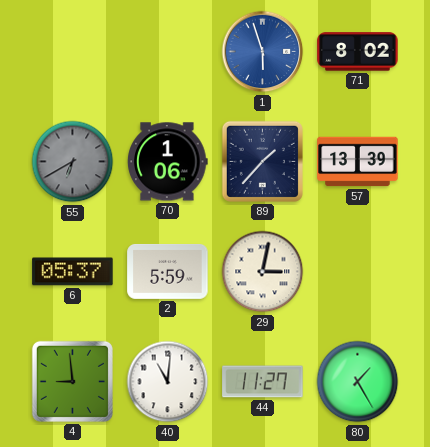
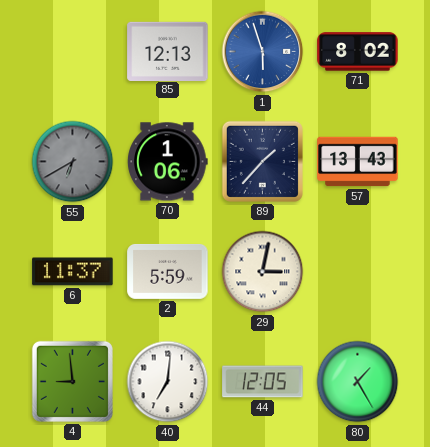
85: none -> 12:13
57: 13:39 -> 13:43
6: 05:37 -> 11:37
40: 11:01 -> 7:01
44: 11:27 -> 12:05
